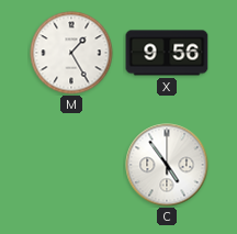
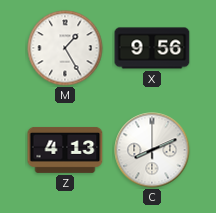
Z: none -> 4:13
C: 4:54 -> 8:11
